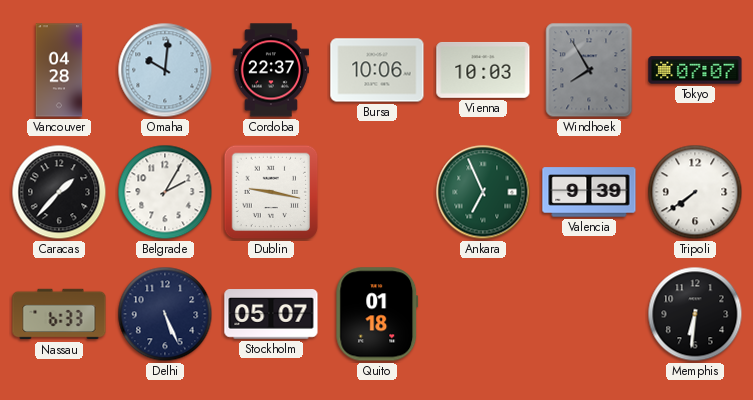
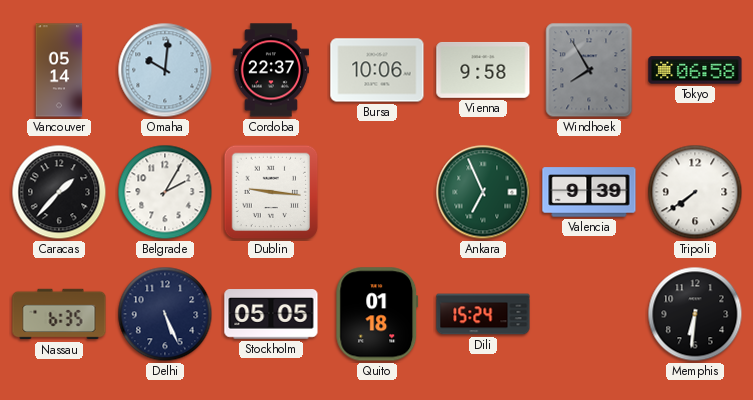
Vancouver: 04:28 -> 05:14
Vienna: 10:03 -> 9:58
Tokyo: 07:07 -> 06:58
Dublin: 9:17 -> 9:16
Nassau: 6:33 -> 6:35
Stockholm: 05:07 -> 05:05
Dili: none -> 15:24
